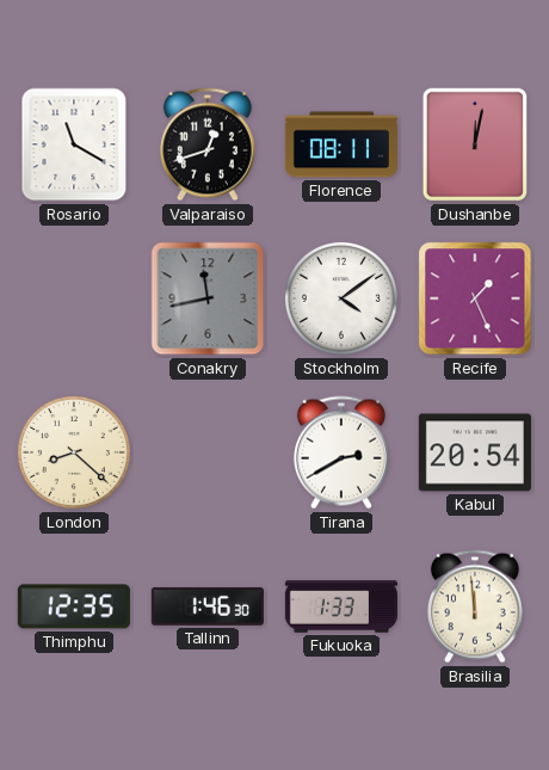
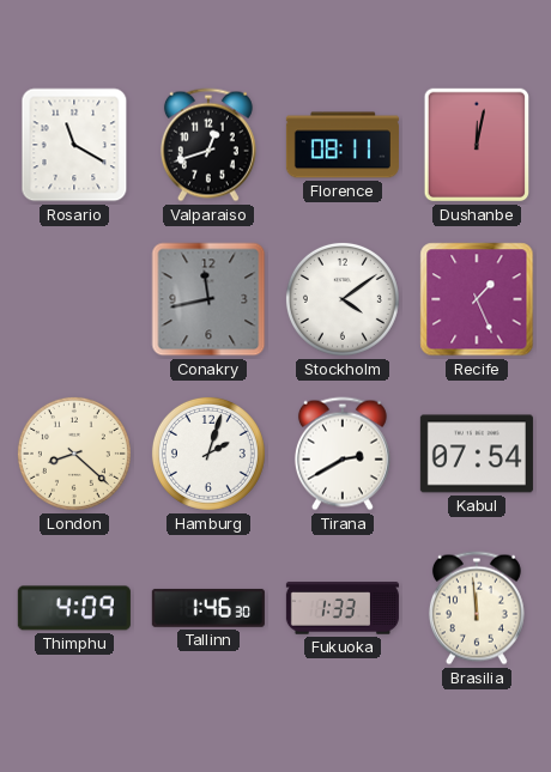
Hamburg: none -> 2:03
Kabul: 20:54 -> 07:54
Thimphu: 12:35 -> 4:09
